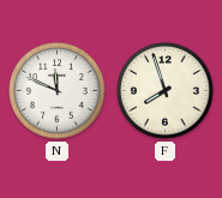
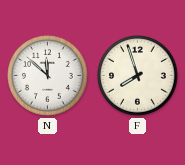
N: 11:49 -> 11:52
